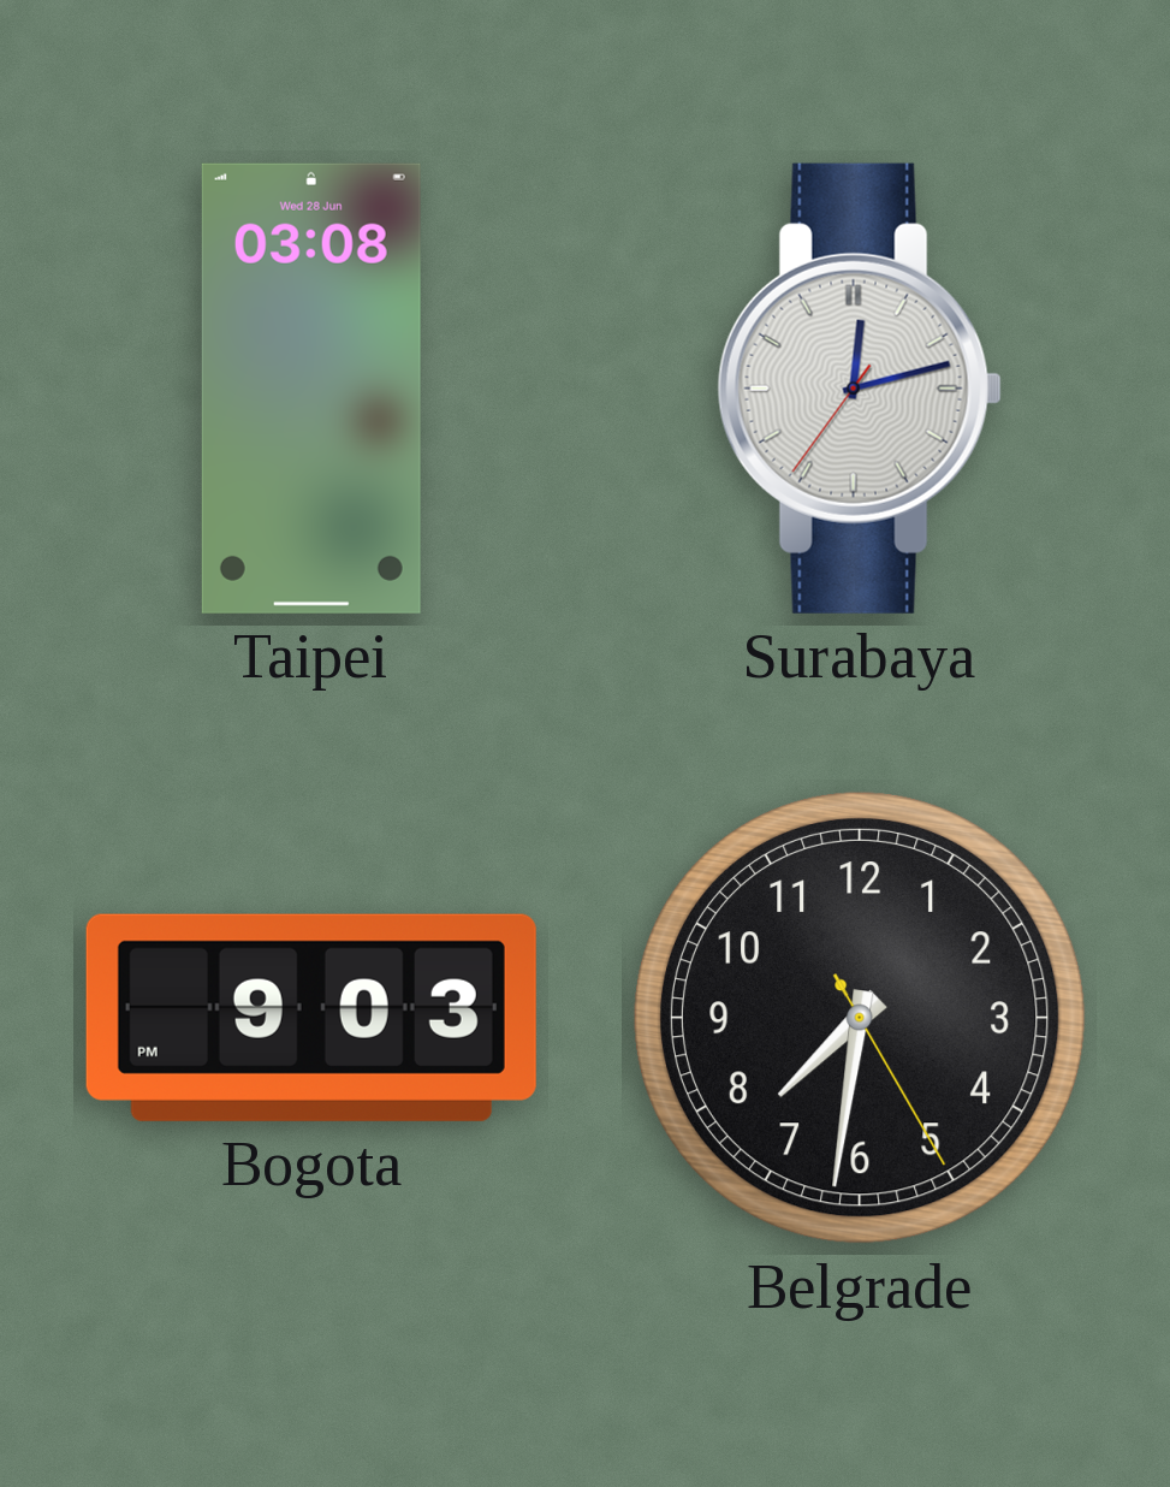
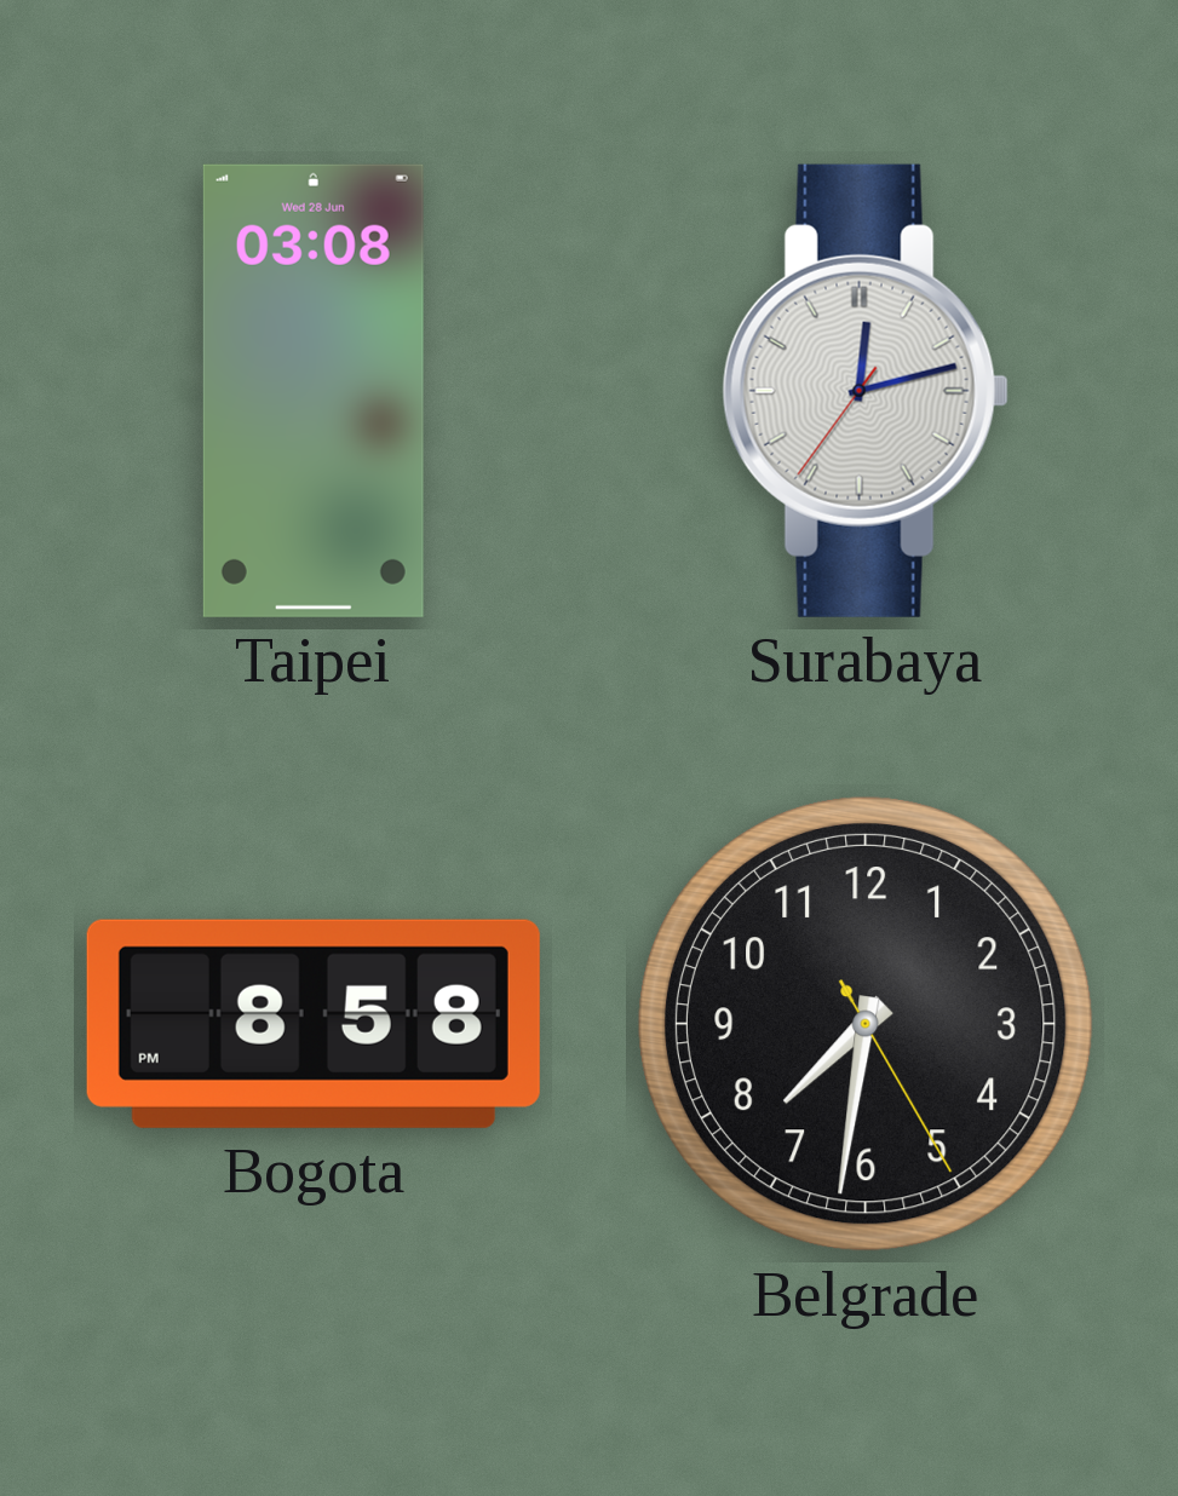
Bogota: 9:03 -> 8:58
